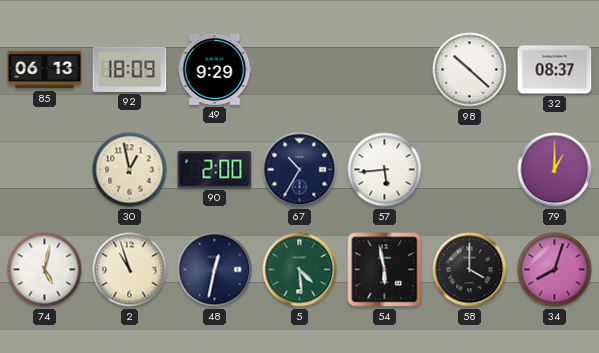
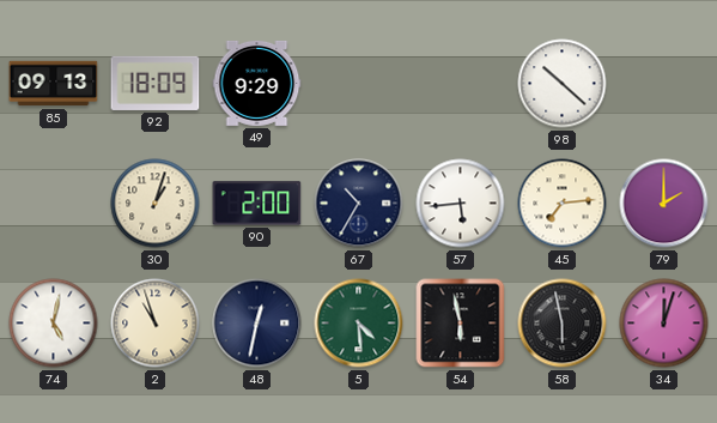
85: 06:13 -> 09:13
32: 08:37 -> none
30: 12:58 -> 1:03
45: none -> 7:14
79: 1:00 -> 2:00
58: 4:00 -> 5:58
34: 8:03 -> 12:03
